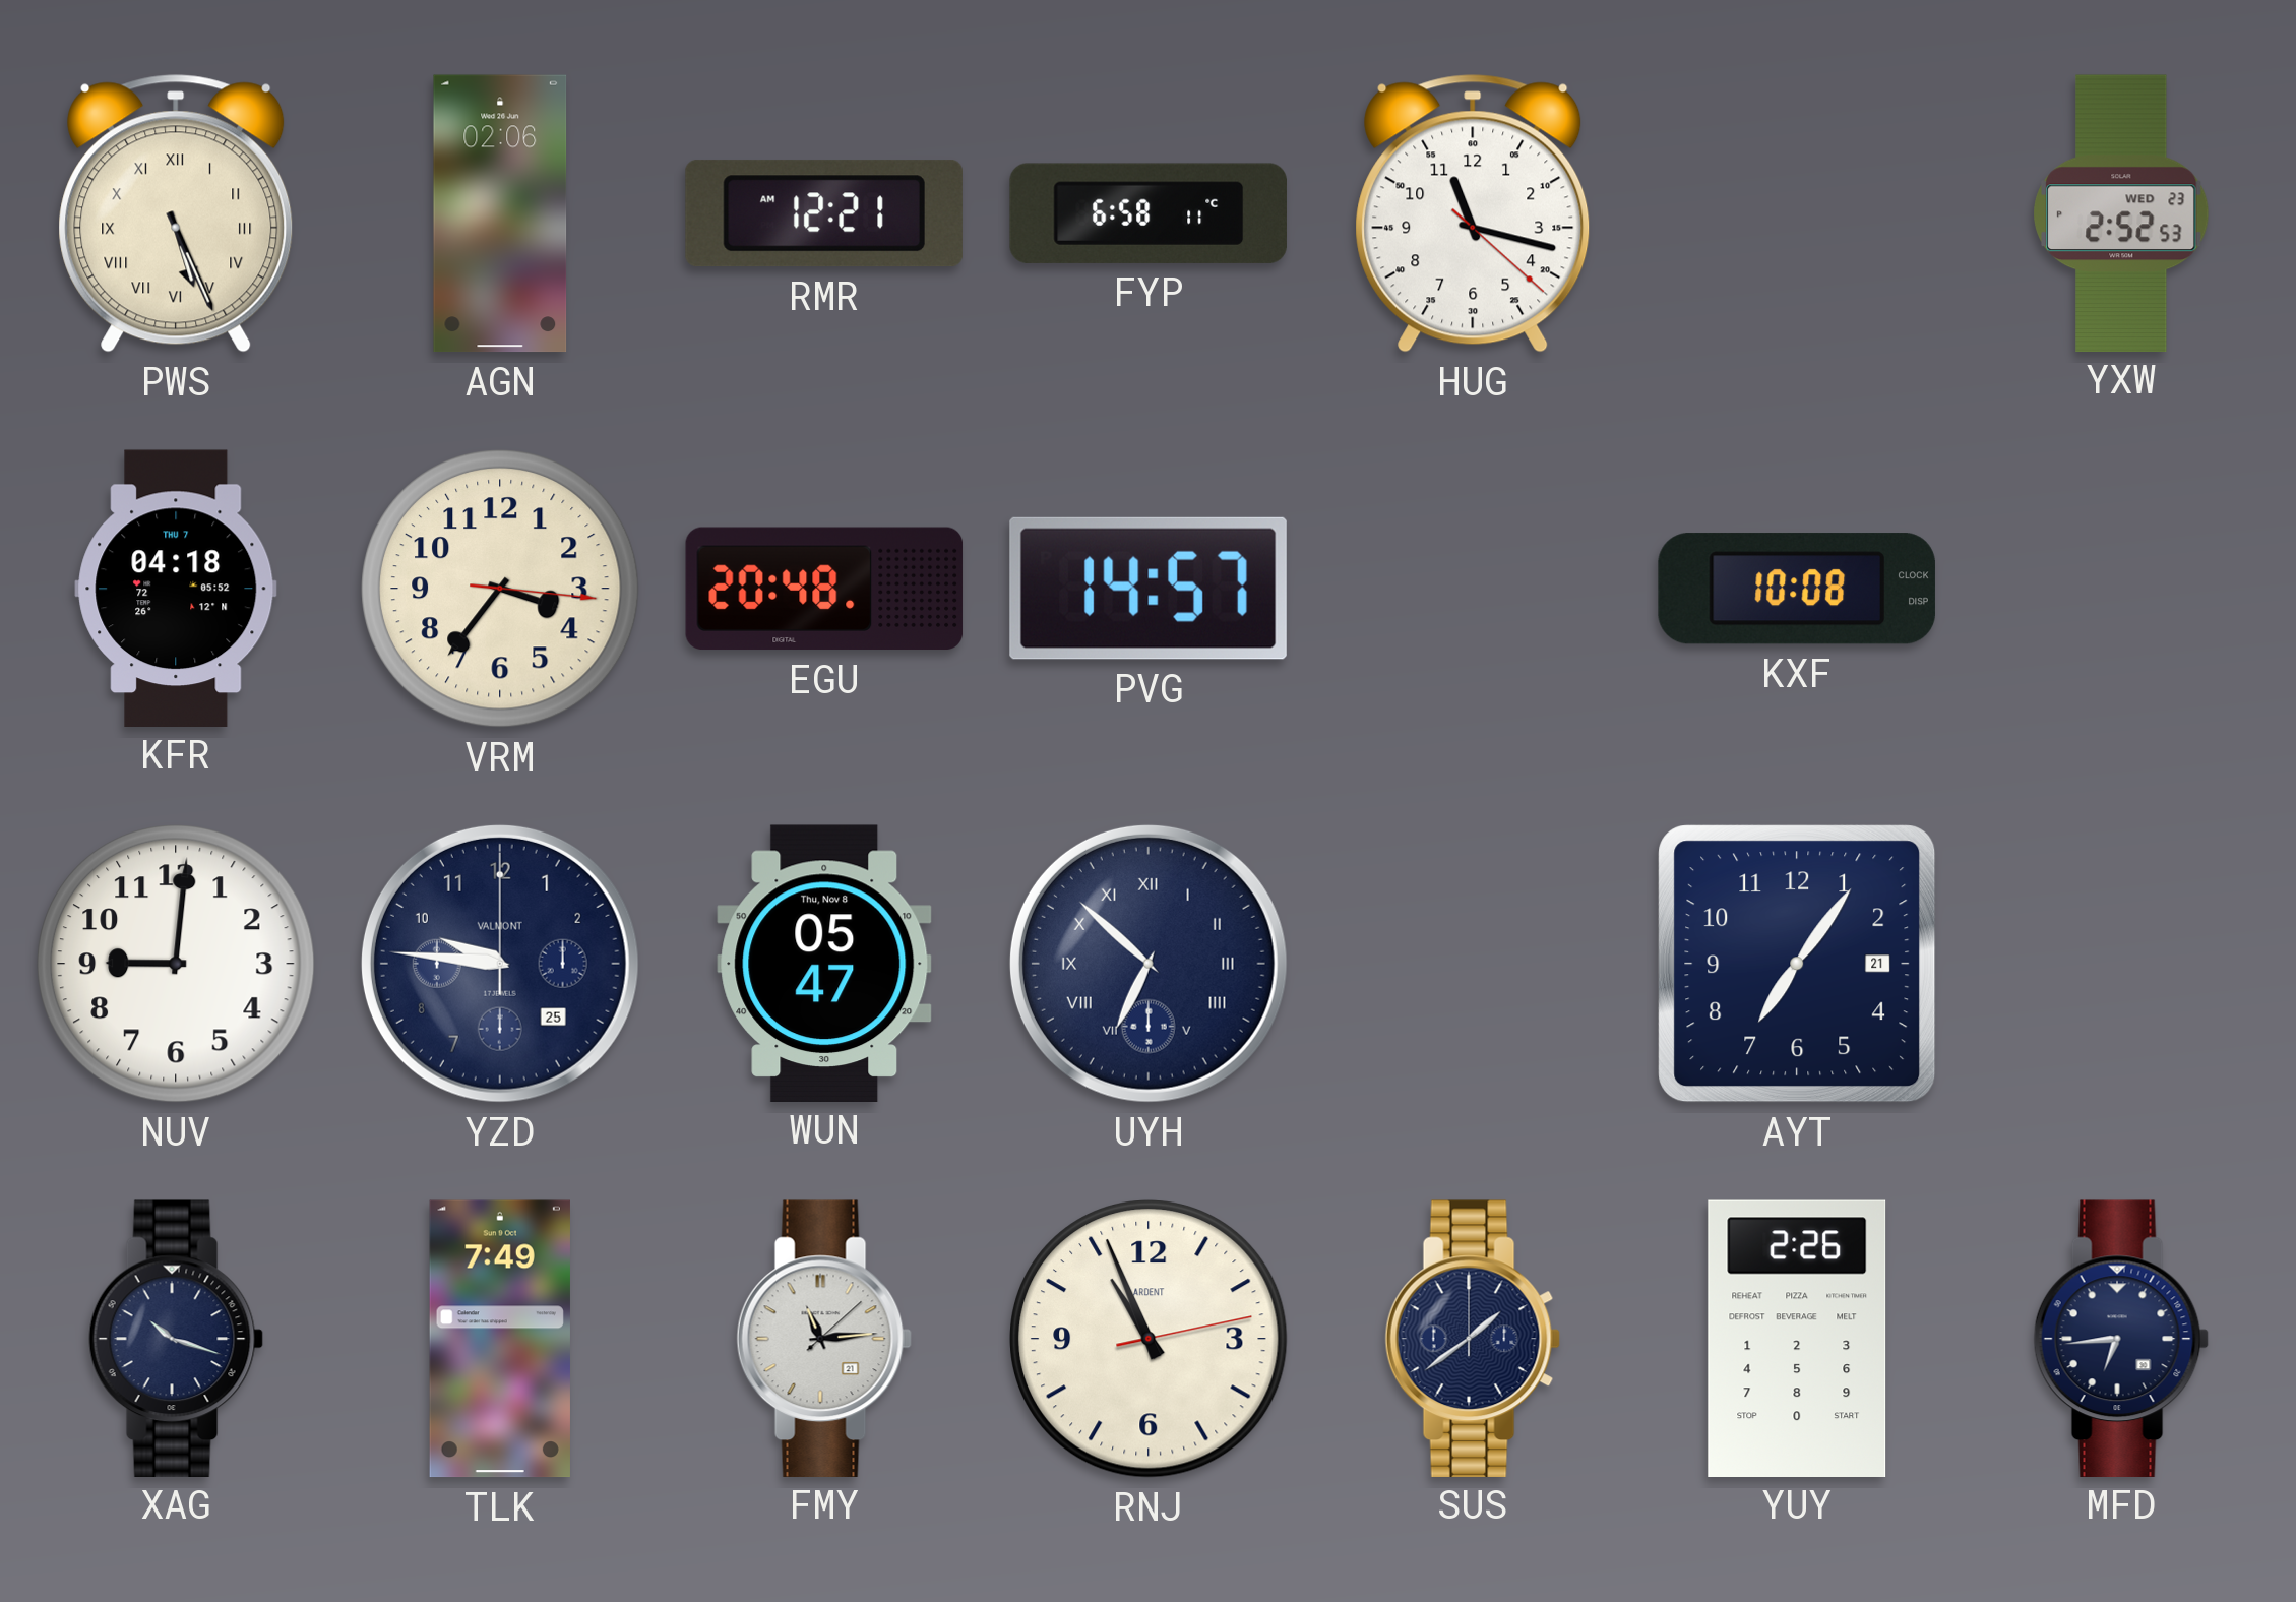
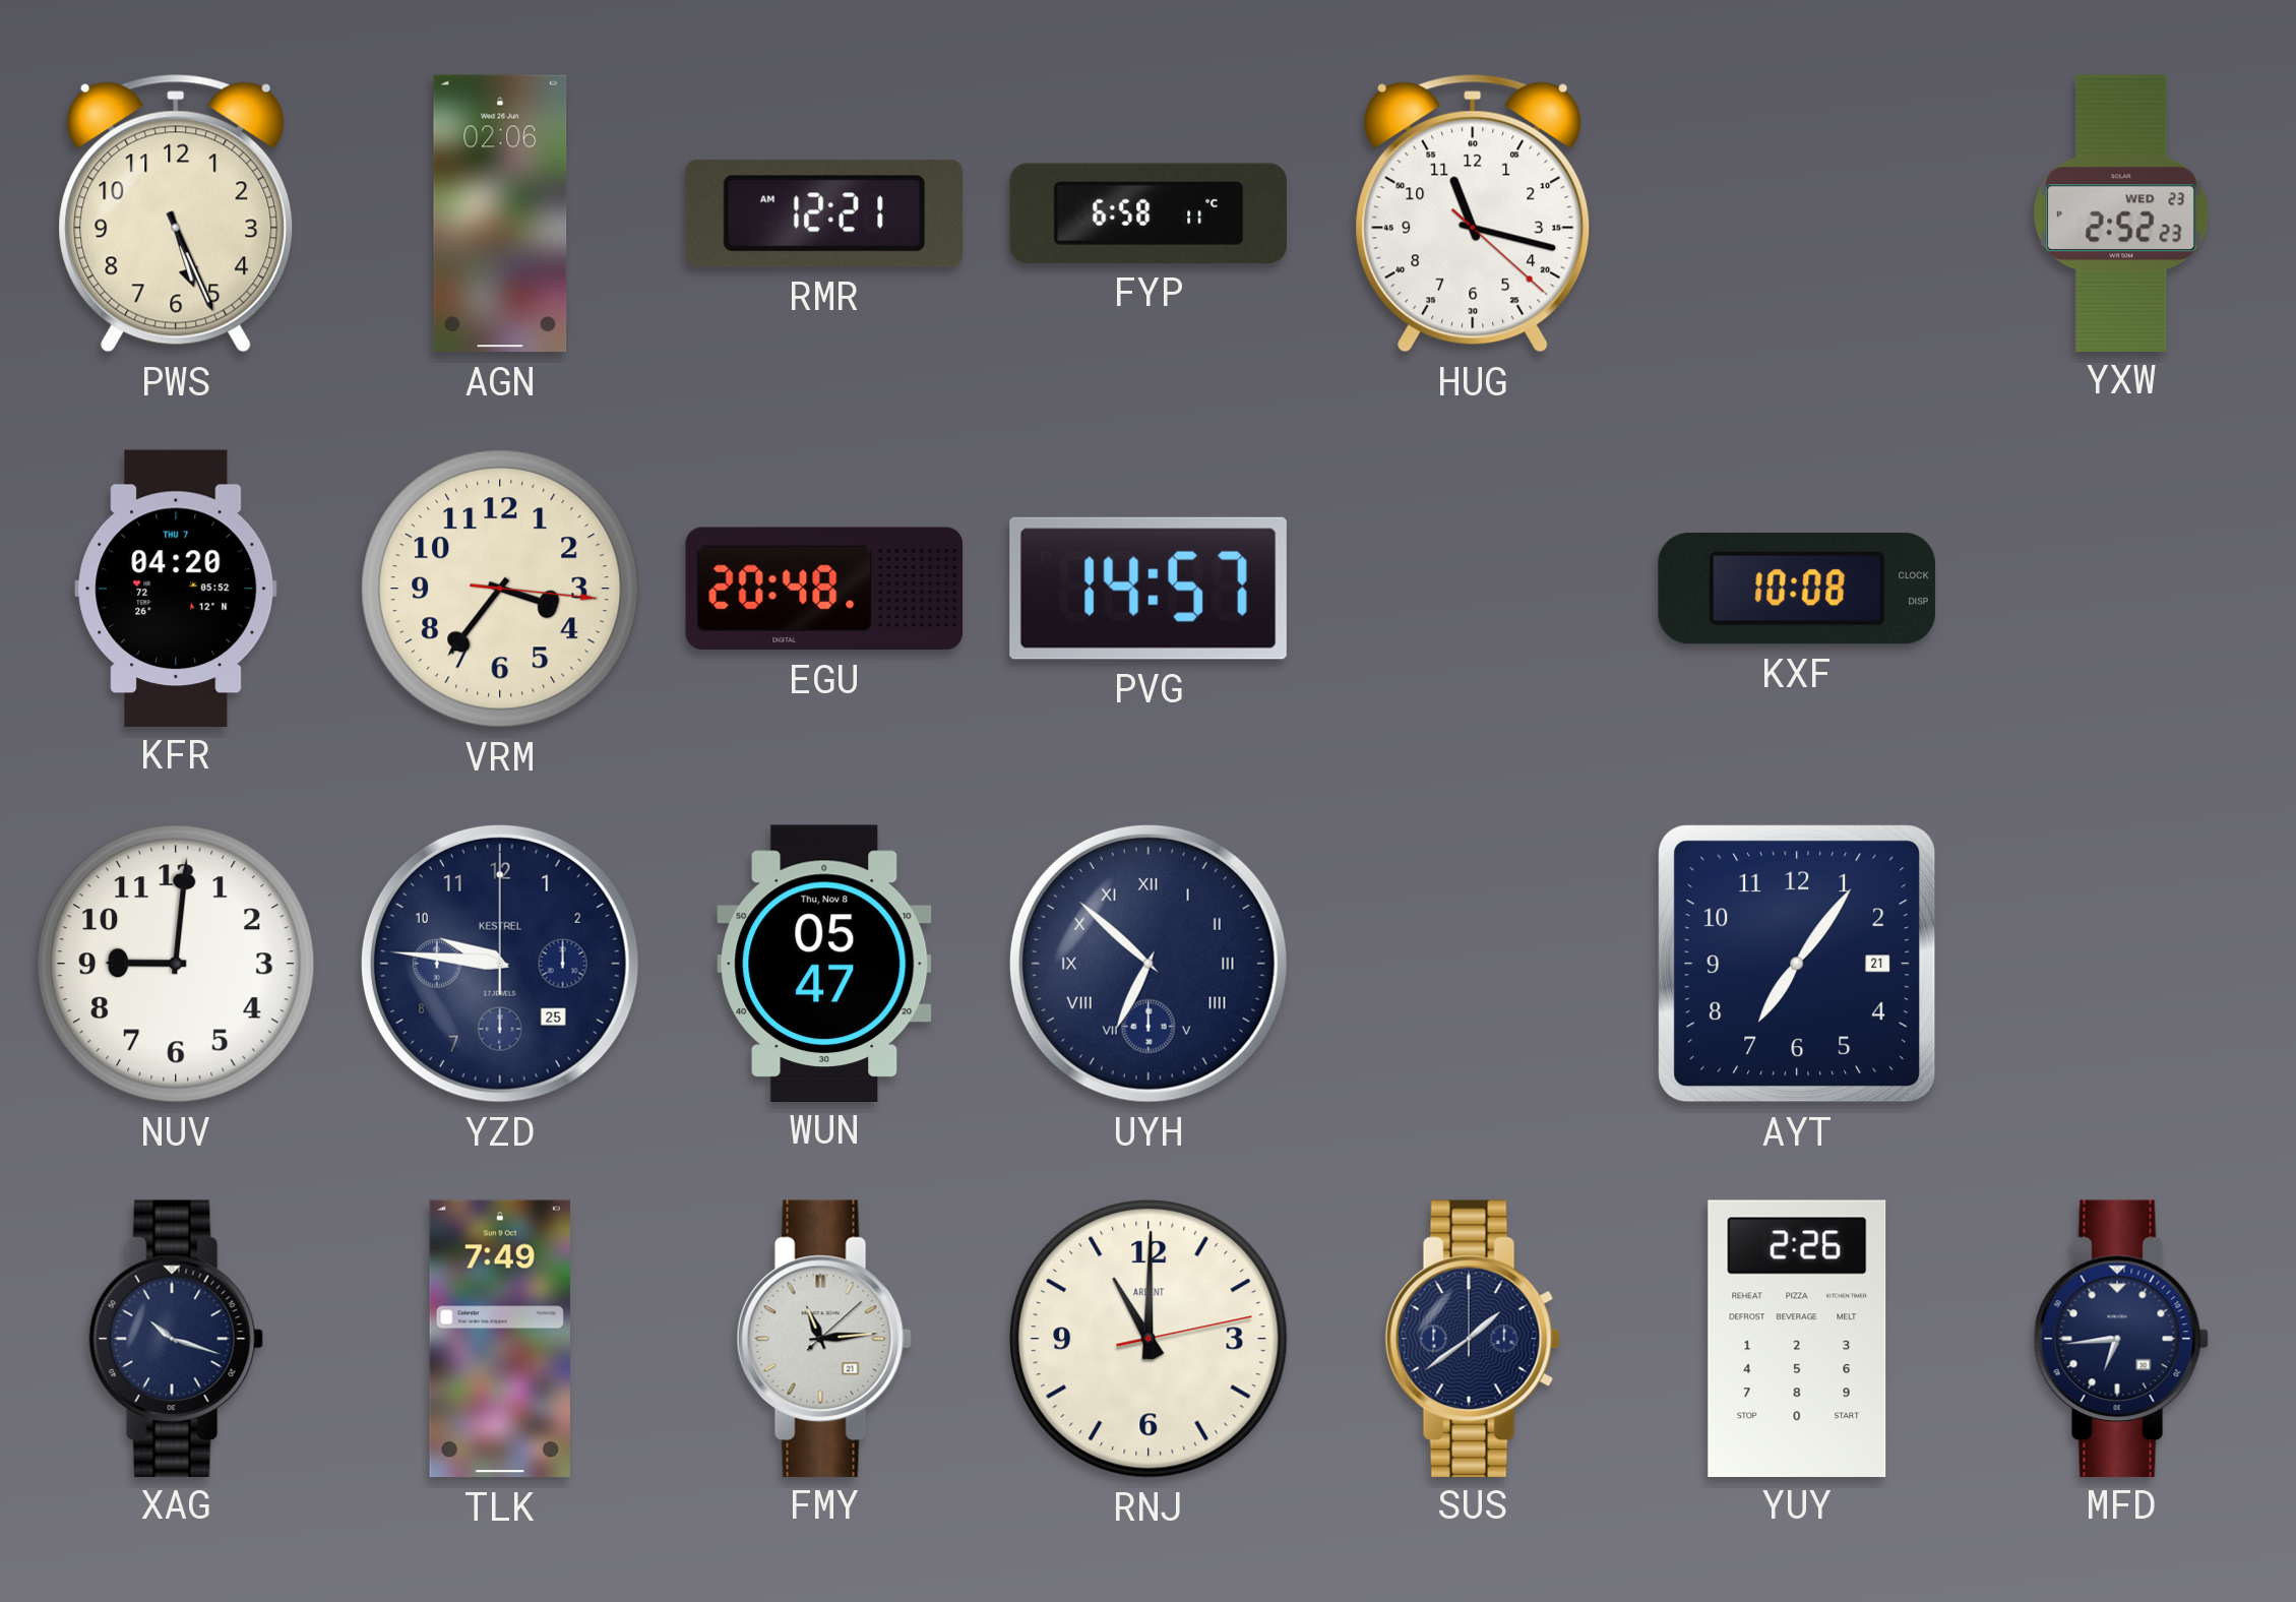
PWS numerals: Roman -> Arabic
YXW: 2:52:53 -> 2:52:23
KFR: 04:18 -> 04:20
YZD brand: VALMONT -> KESTREL
RNJ: 10:56 -> 11:00
